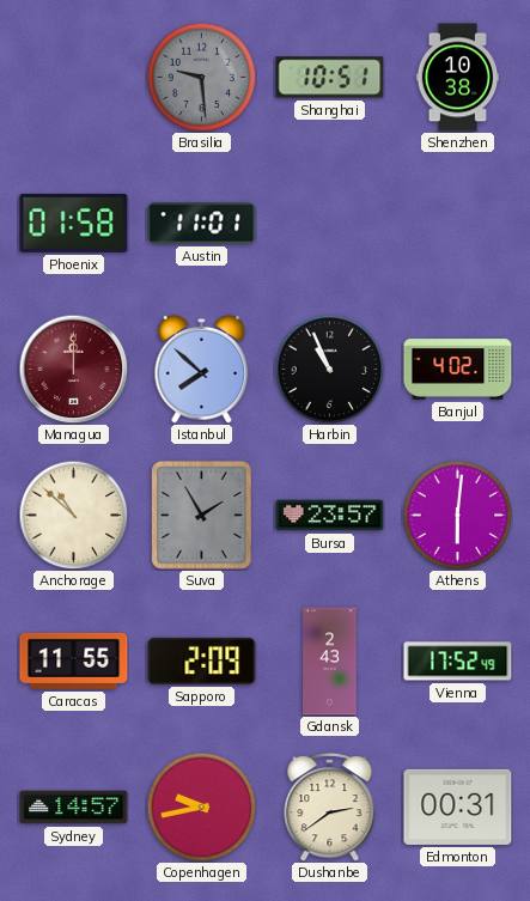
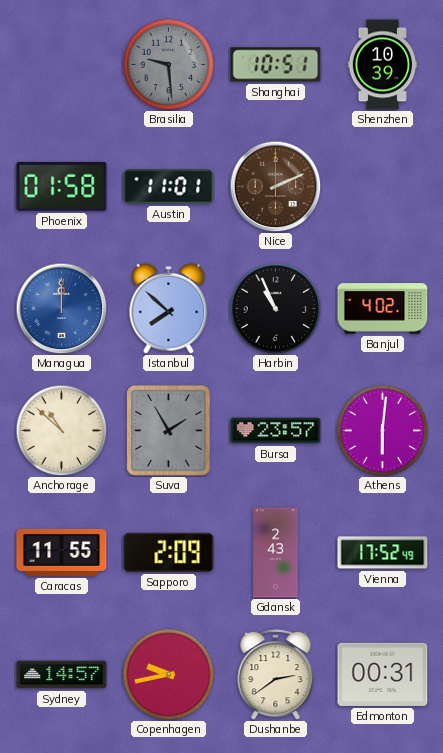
Shenzhen: 10:38 -> 10:39
Nice: none -> 2:11
Managua dial: burgundy -> blue
